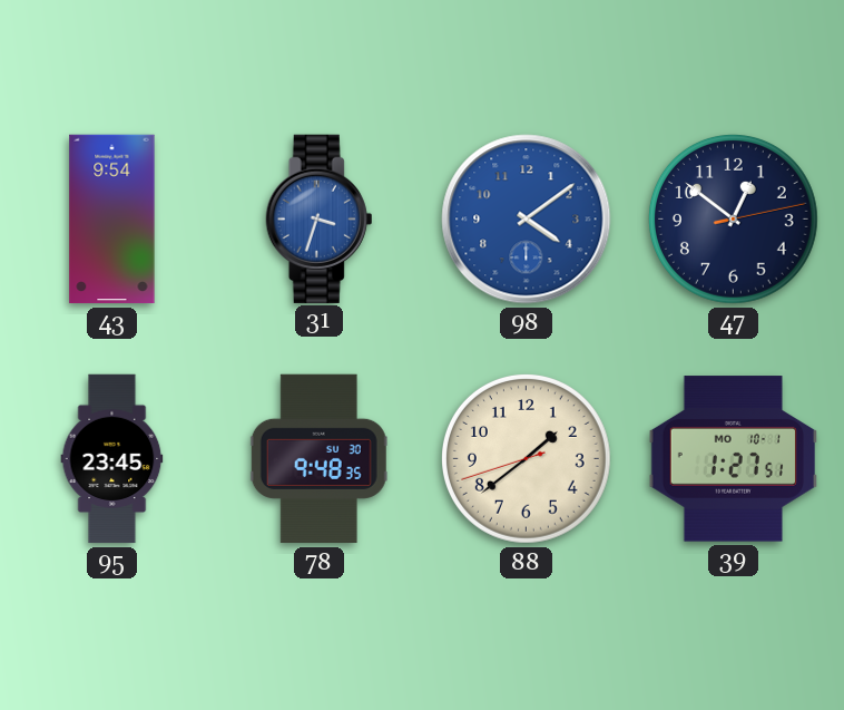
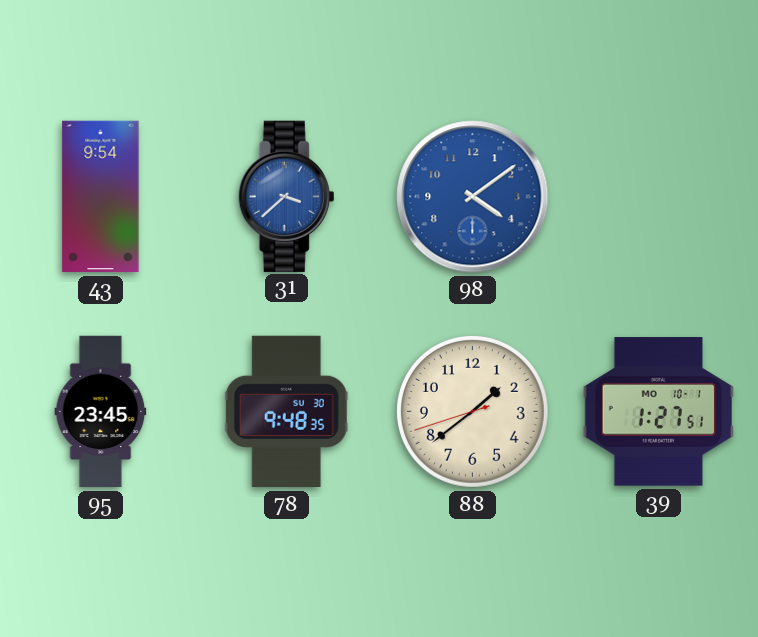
31: 3:33 -> 3:38
47: 12:51 -> none
